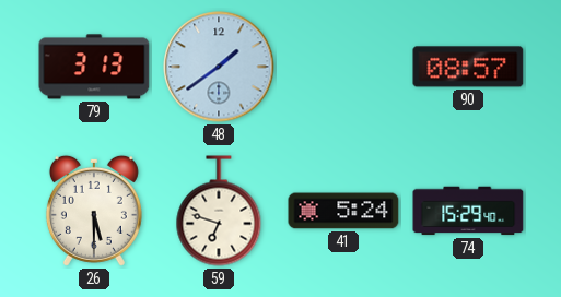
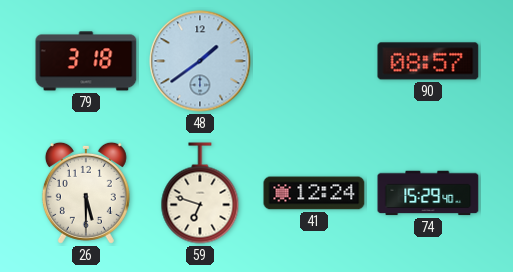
79: 3:13 -> 3:18
41: 5:24 -> 12:24
